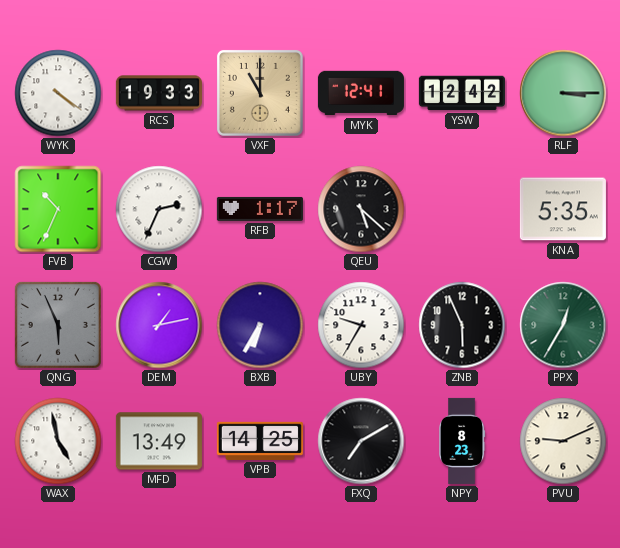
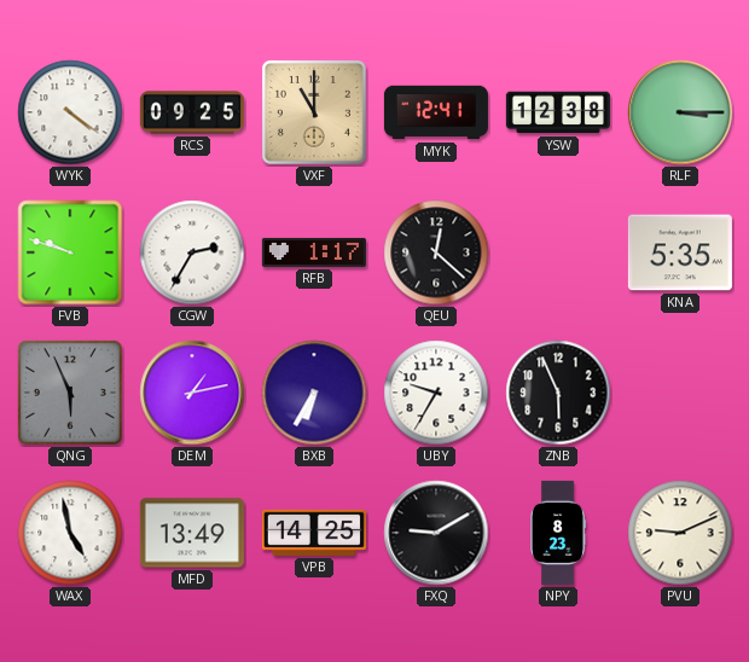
RCS: 19:33 -> 09:25
YSW: 12:42 -> 12:38
FVB: 10:34 -> 9:48
CGW: 2:34 -> 2:35
QEU: 5:22 -> 12:22
PPX: 12:35 -> none
FXQ: 7:10 -> 9:10
